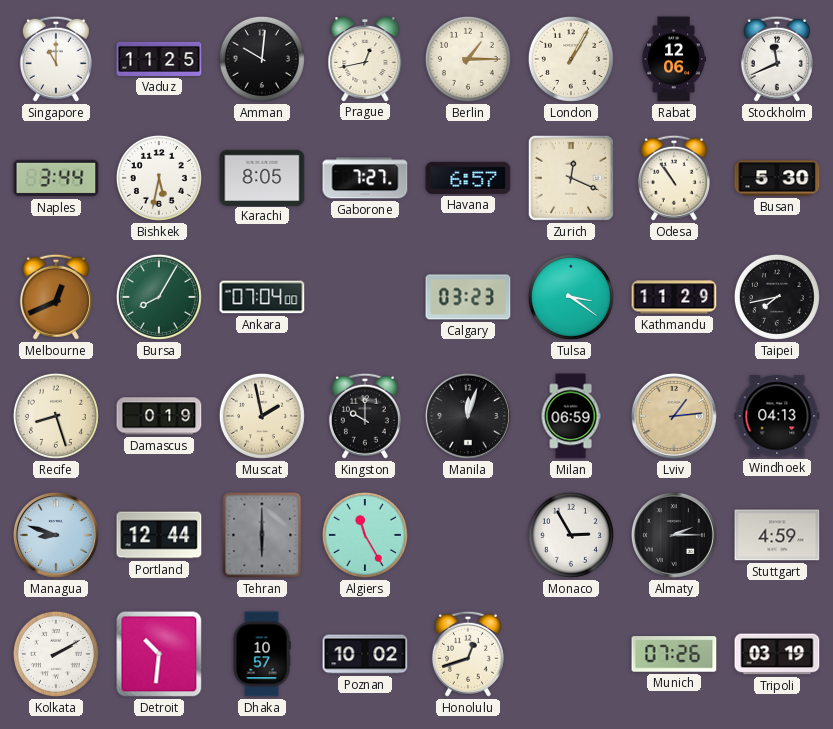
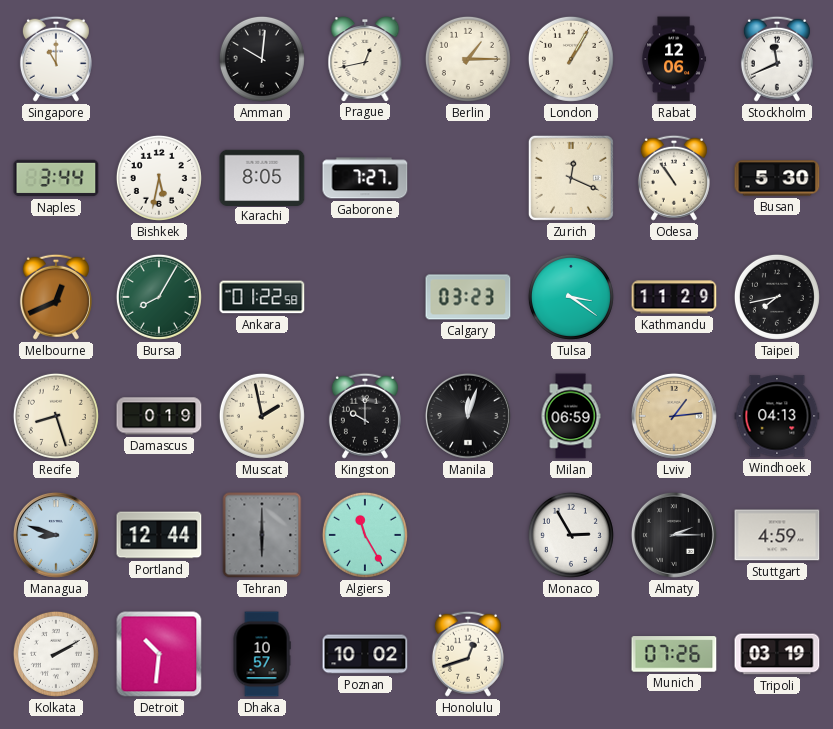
Vaduz: 11:25 -> none
Havana: 6:57 -> none
Ankara: 07:04 -> 01:22
